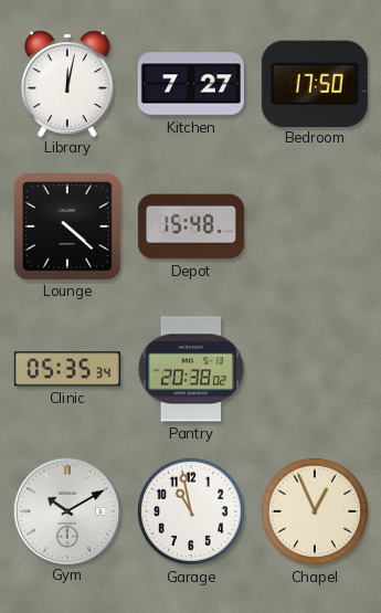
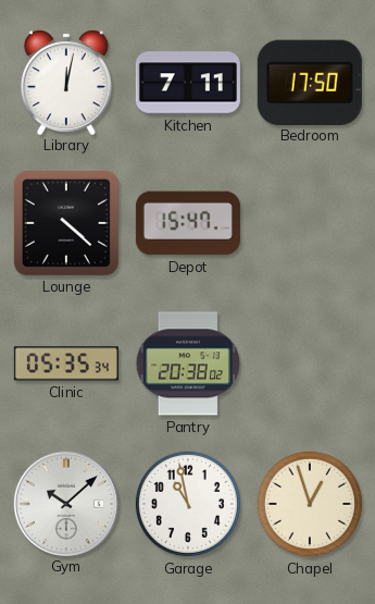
Kitchen: 7:27 -> 7:11
Depot: 15:48 -> 15:47
Gym: 10:10 -> 10:08
Chapel: 12:56 -> 12:57
